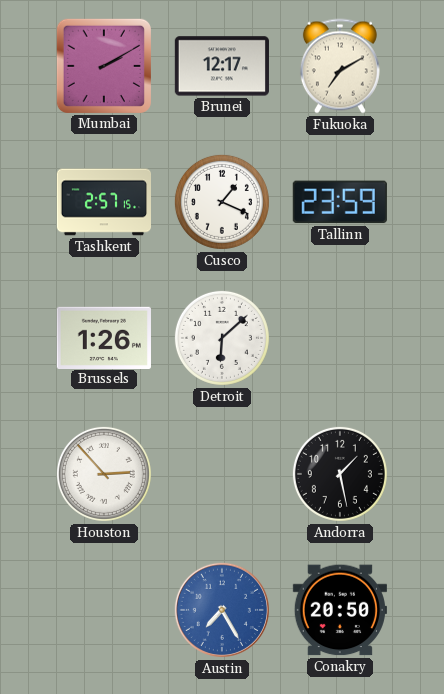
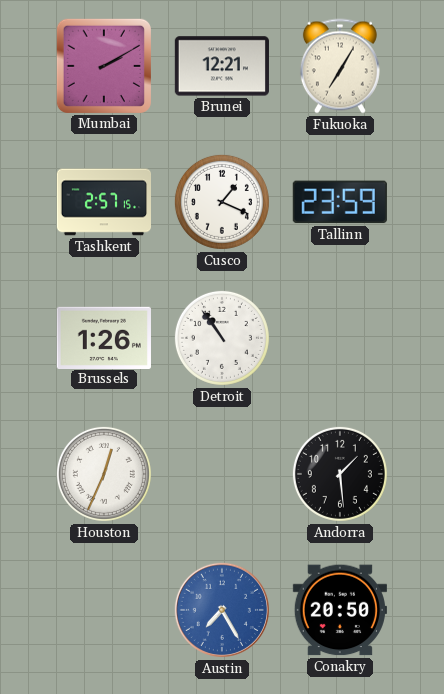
Brunei: 12:17 -> 12:21
Fukuoka: 7:10 -> 7:05
Detroit: 6:08 -> 10:54
Houston: 2:53 -> 12:34
Andorra: 1:28 -> 1:29
